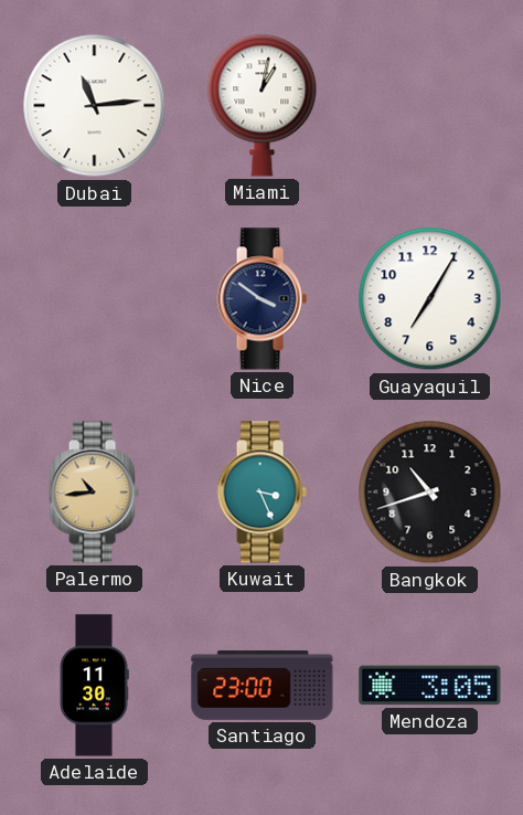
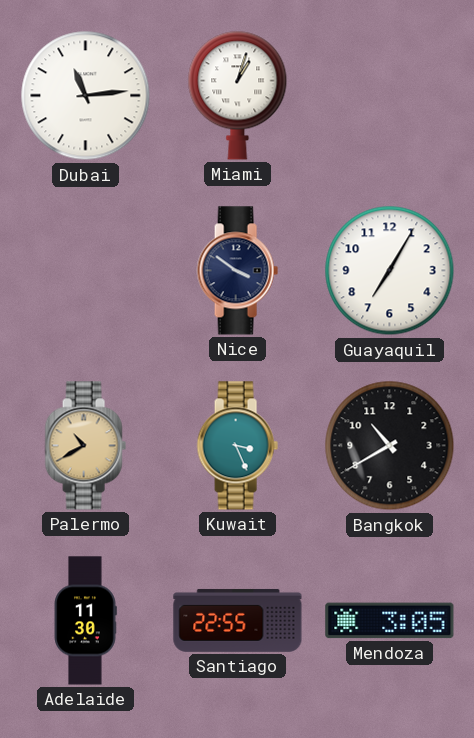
Miami: 1:02 -> 1:03
Palermo: 10:44 -> 10:40
Bangkok: 10:42 -> 10:40
Santiago: 23:00 -> 22:55
